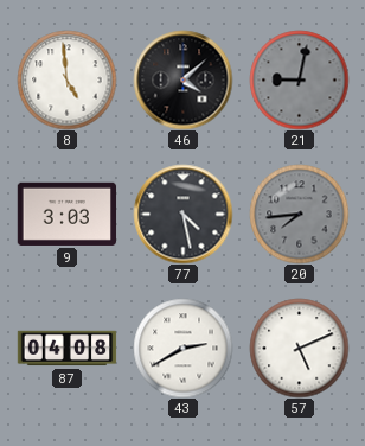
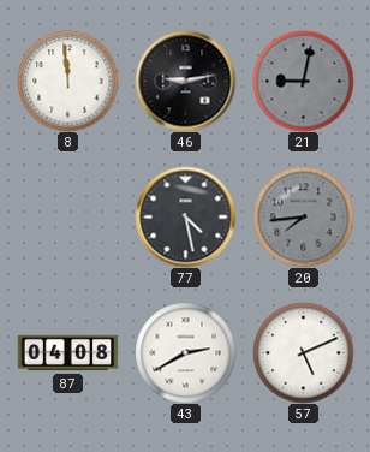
8: 4:59 -> 11:59
46: 4:08 -> 9:13
9: 3:03 -> none
